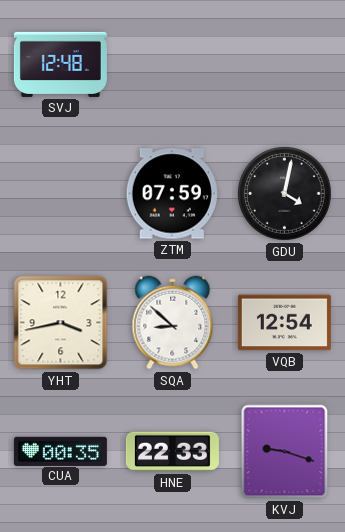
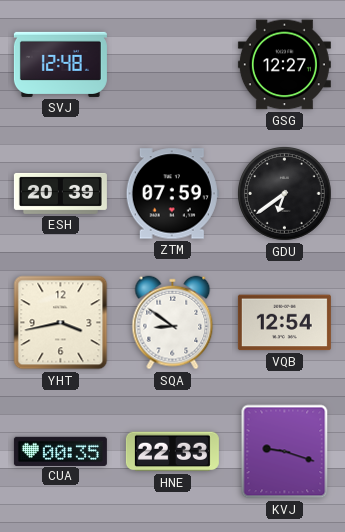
GSG: none -> 12:27
ESH: none -> 20:39
GDU: 4:02 -> 6:39
SQA: 8:52 -> 8:51
